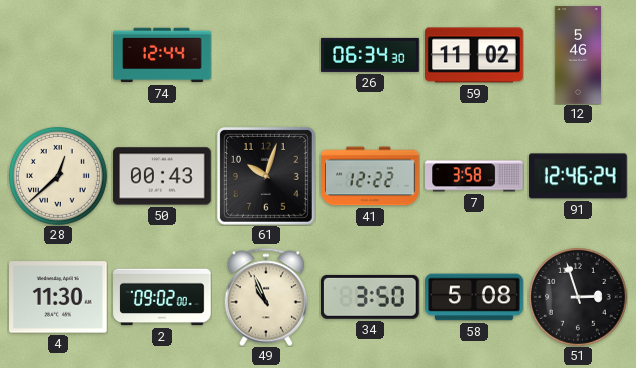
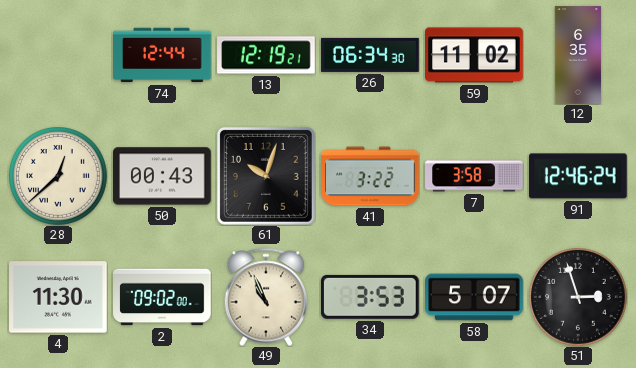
13: none -> 12:19
12: 5:46 -> 6:35
41: 12:22 -> 3:22
34: 3:50 -> 3:53
58: 5:08 -> 5:07
